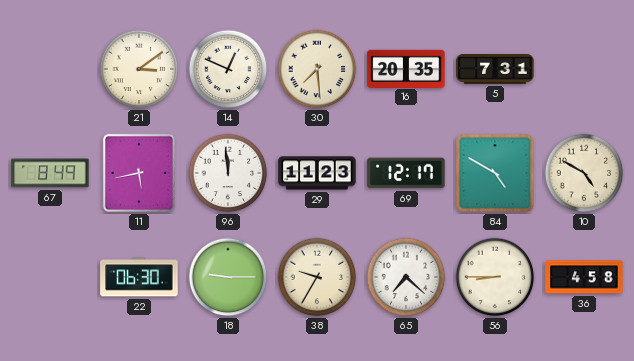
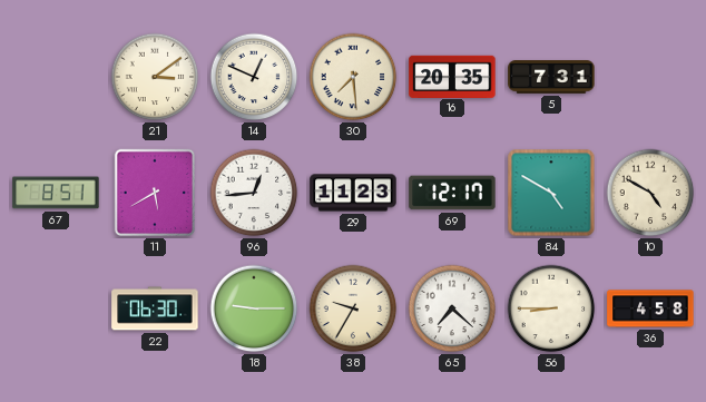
67: 8:49 -> 8:51
11: 5:43 -> 5:40
96: 11:59 -> 12:44
